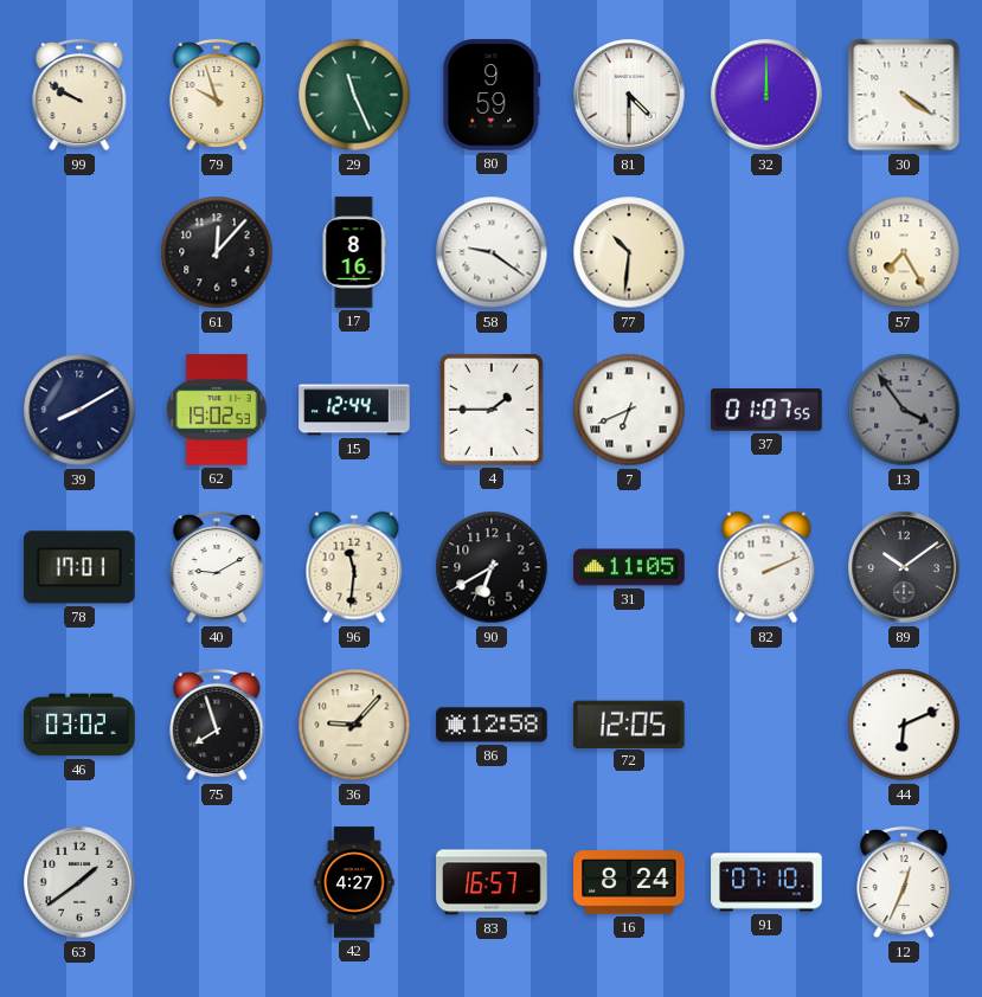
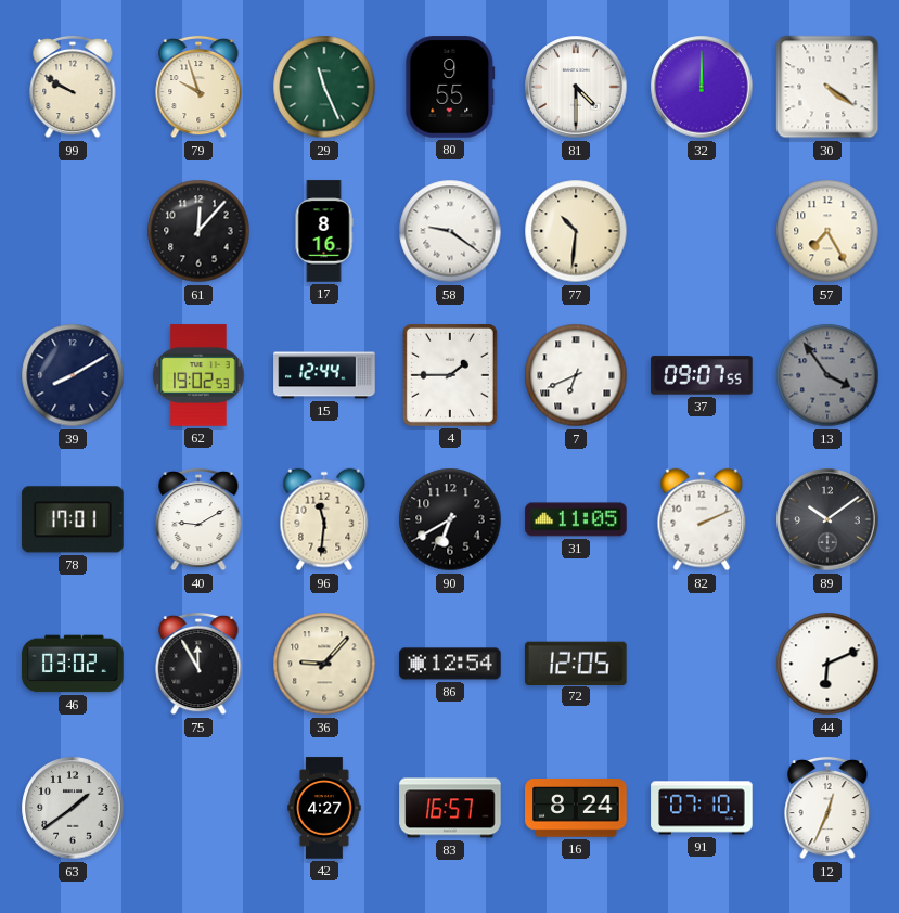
80: 9:59 -> 9:55
37: 01:07 -> 09:07
75: 7:57 -> 11:55
86: 12:58 -> 12:54
